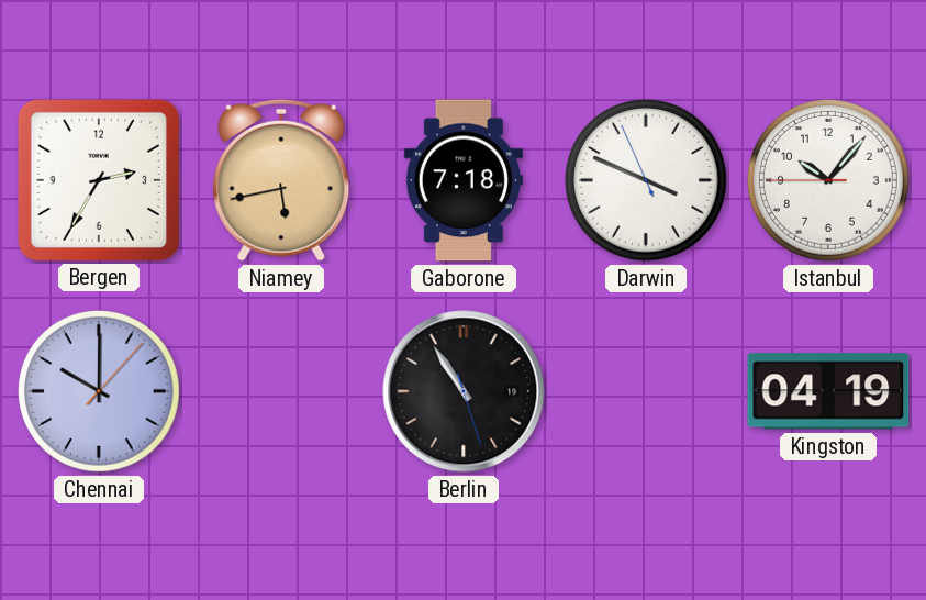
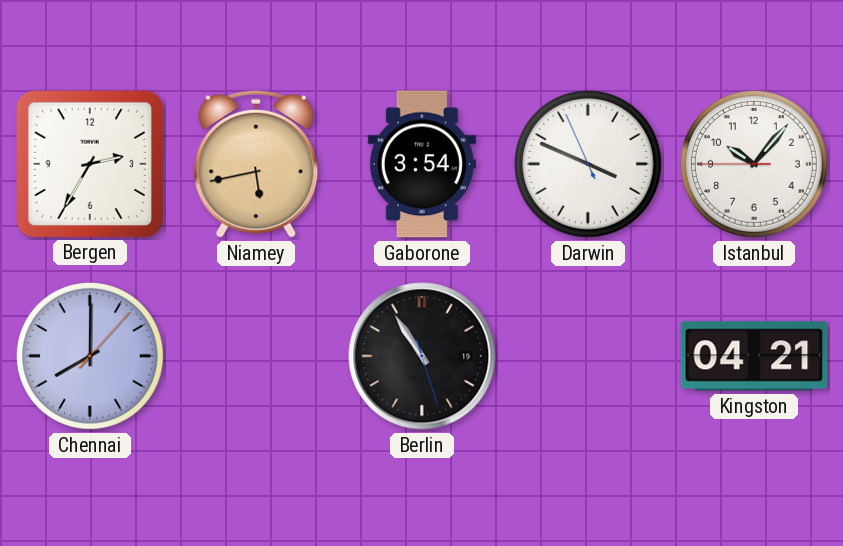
Gaborone: 7:18 -> 3:54
Chennai: 10:00 -> 8:00
Kingston: 04:19 -> 04:21
